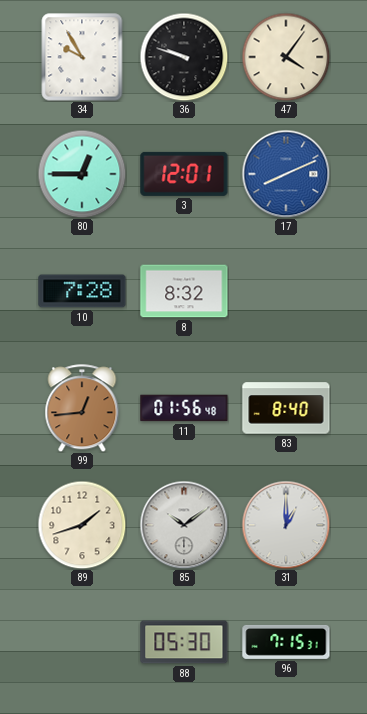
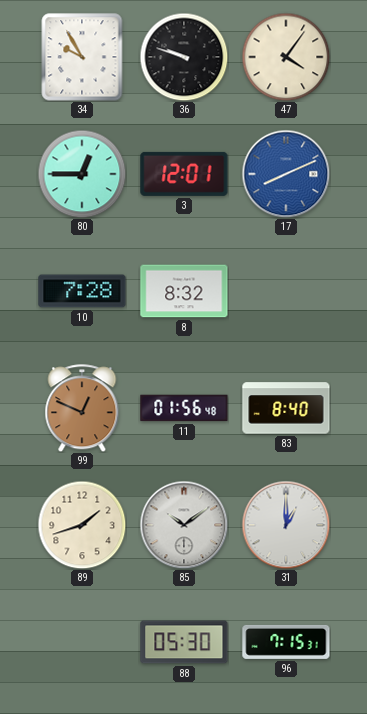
99: 12:44 -> 12:49
